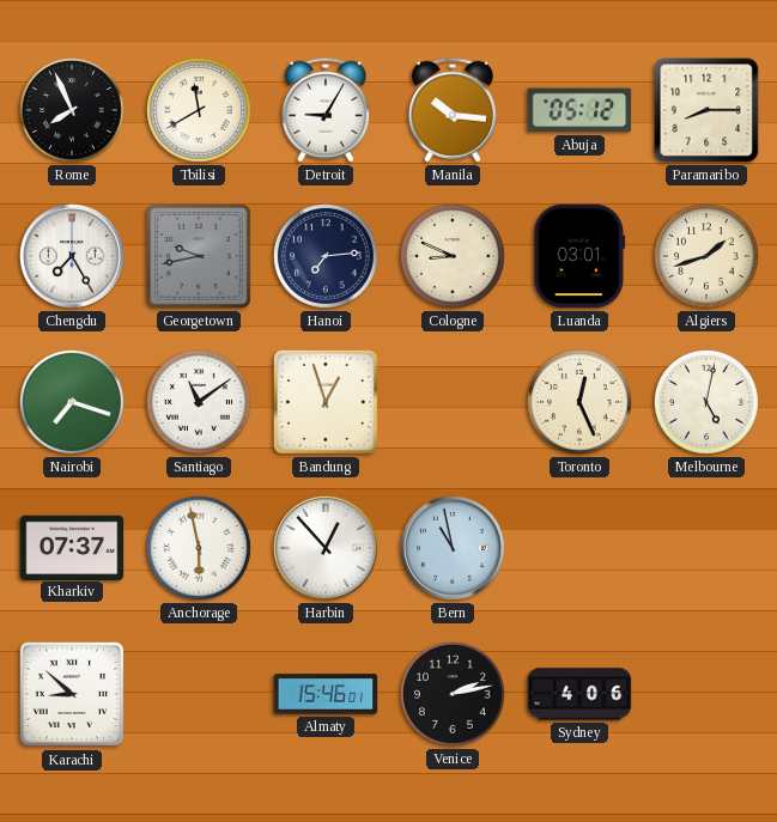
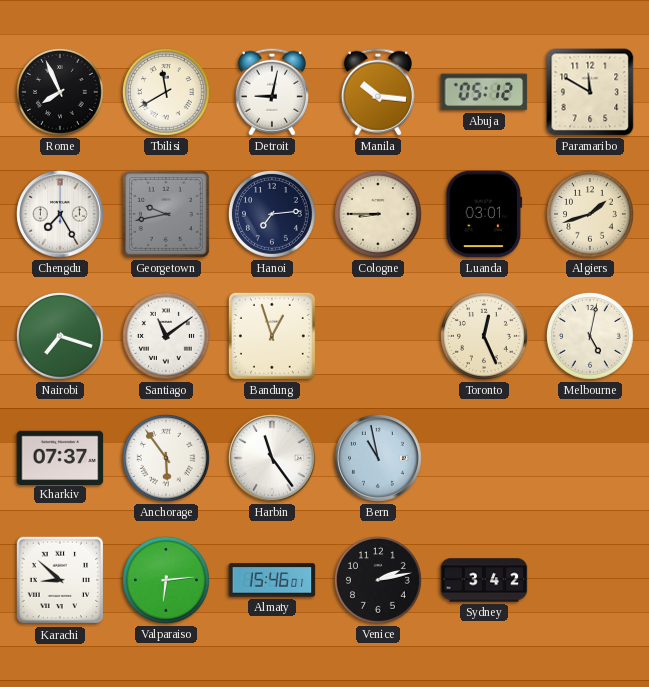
Detroit: 9:05 -> 9:02
Paramaribo: 8:15 -> 11:50
Cologne: 8:49 -> 8:45
Anchorage: 5:58 -> 5:54
Harbin: 12:53 -> 11:24
Valparaiso: none -> 6:14
Sydney: 4:06 -> 3:42
